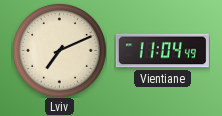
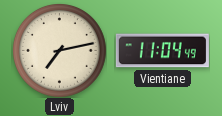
Lviv: 7:11 -> 7:13
